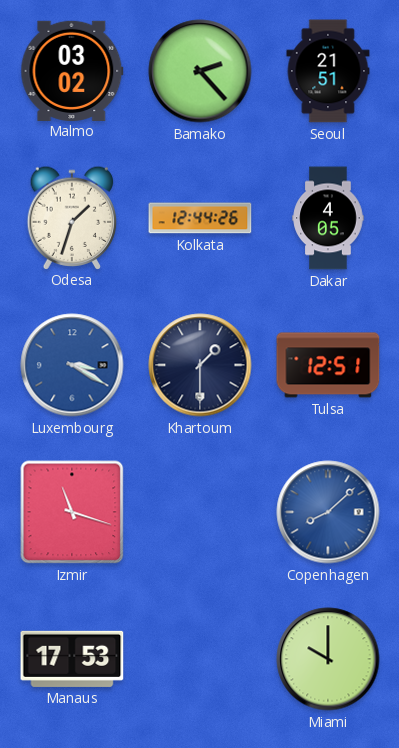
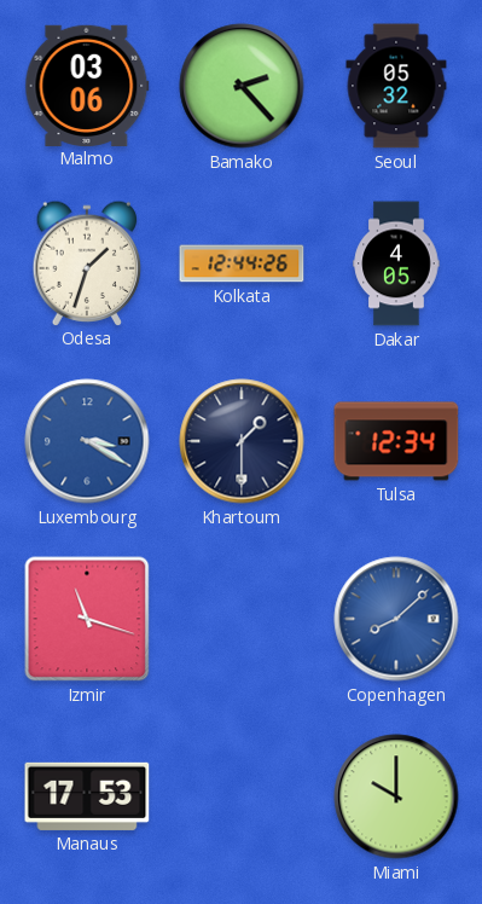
Malmo: 03:02 -> 03:06
Seoul: 21:51 -> 05:32
Tulsa: 12:51 -> 12:34
